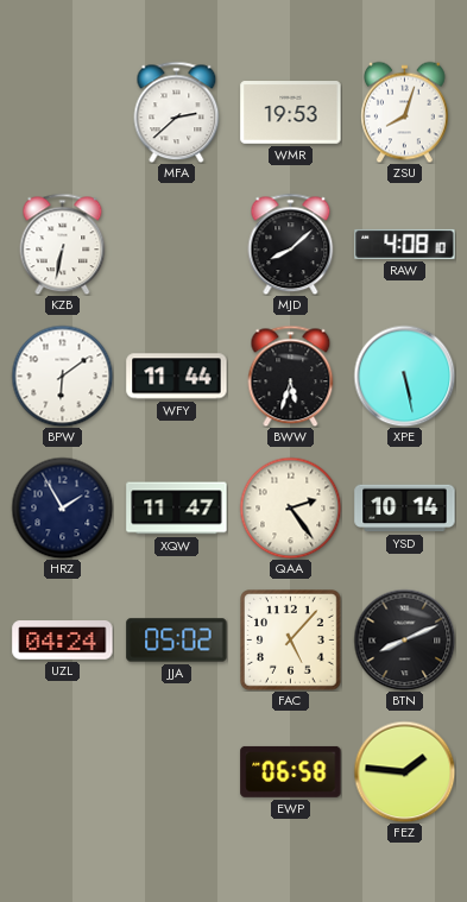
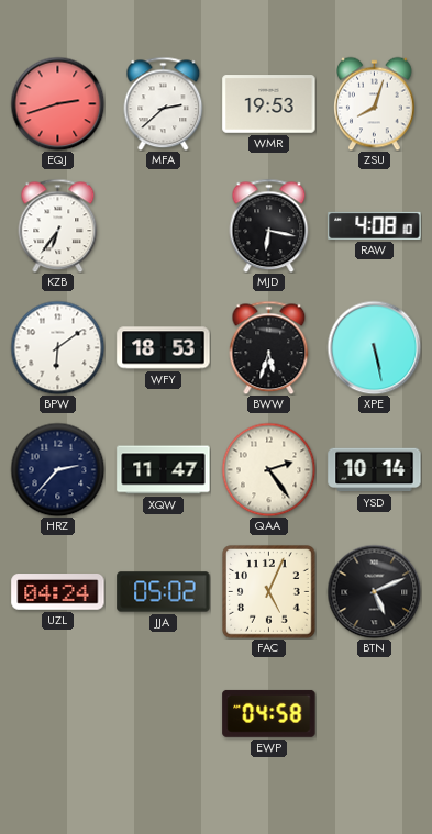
EQJ: none -> 2:42
KZB: 6:32 -> 6:36
MJD: 8:08 -> 6:17
WFY: 11:44 -> 18:53
HRZ: 1:55 -> 2:37
FAC: 5:07 -> 5:04
BTN: 8:11 -> 5:11
EWP: 06:58 -> 04:58
FEZ: 1:46 -> none
